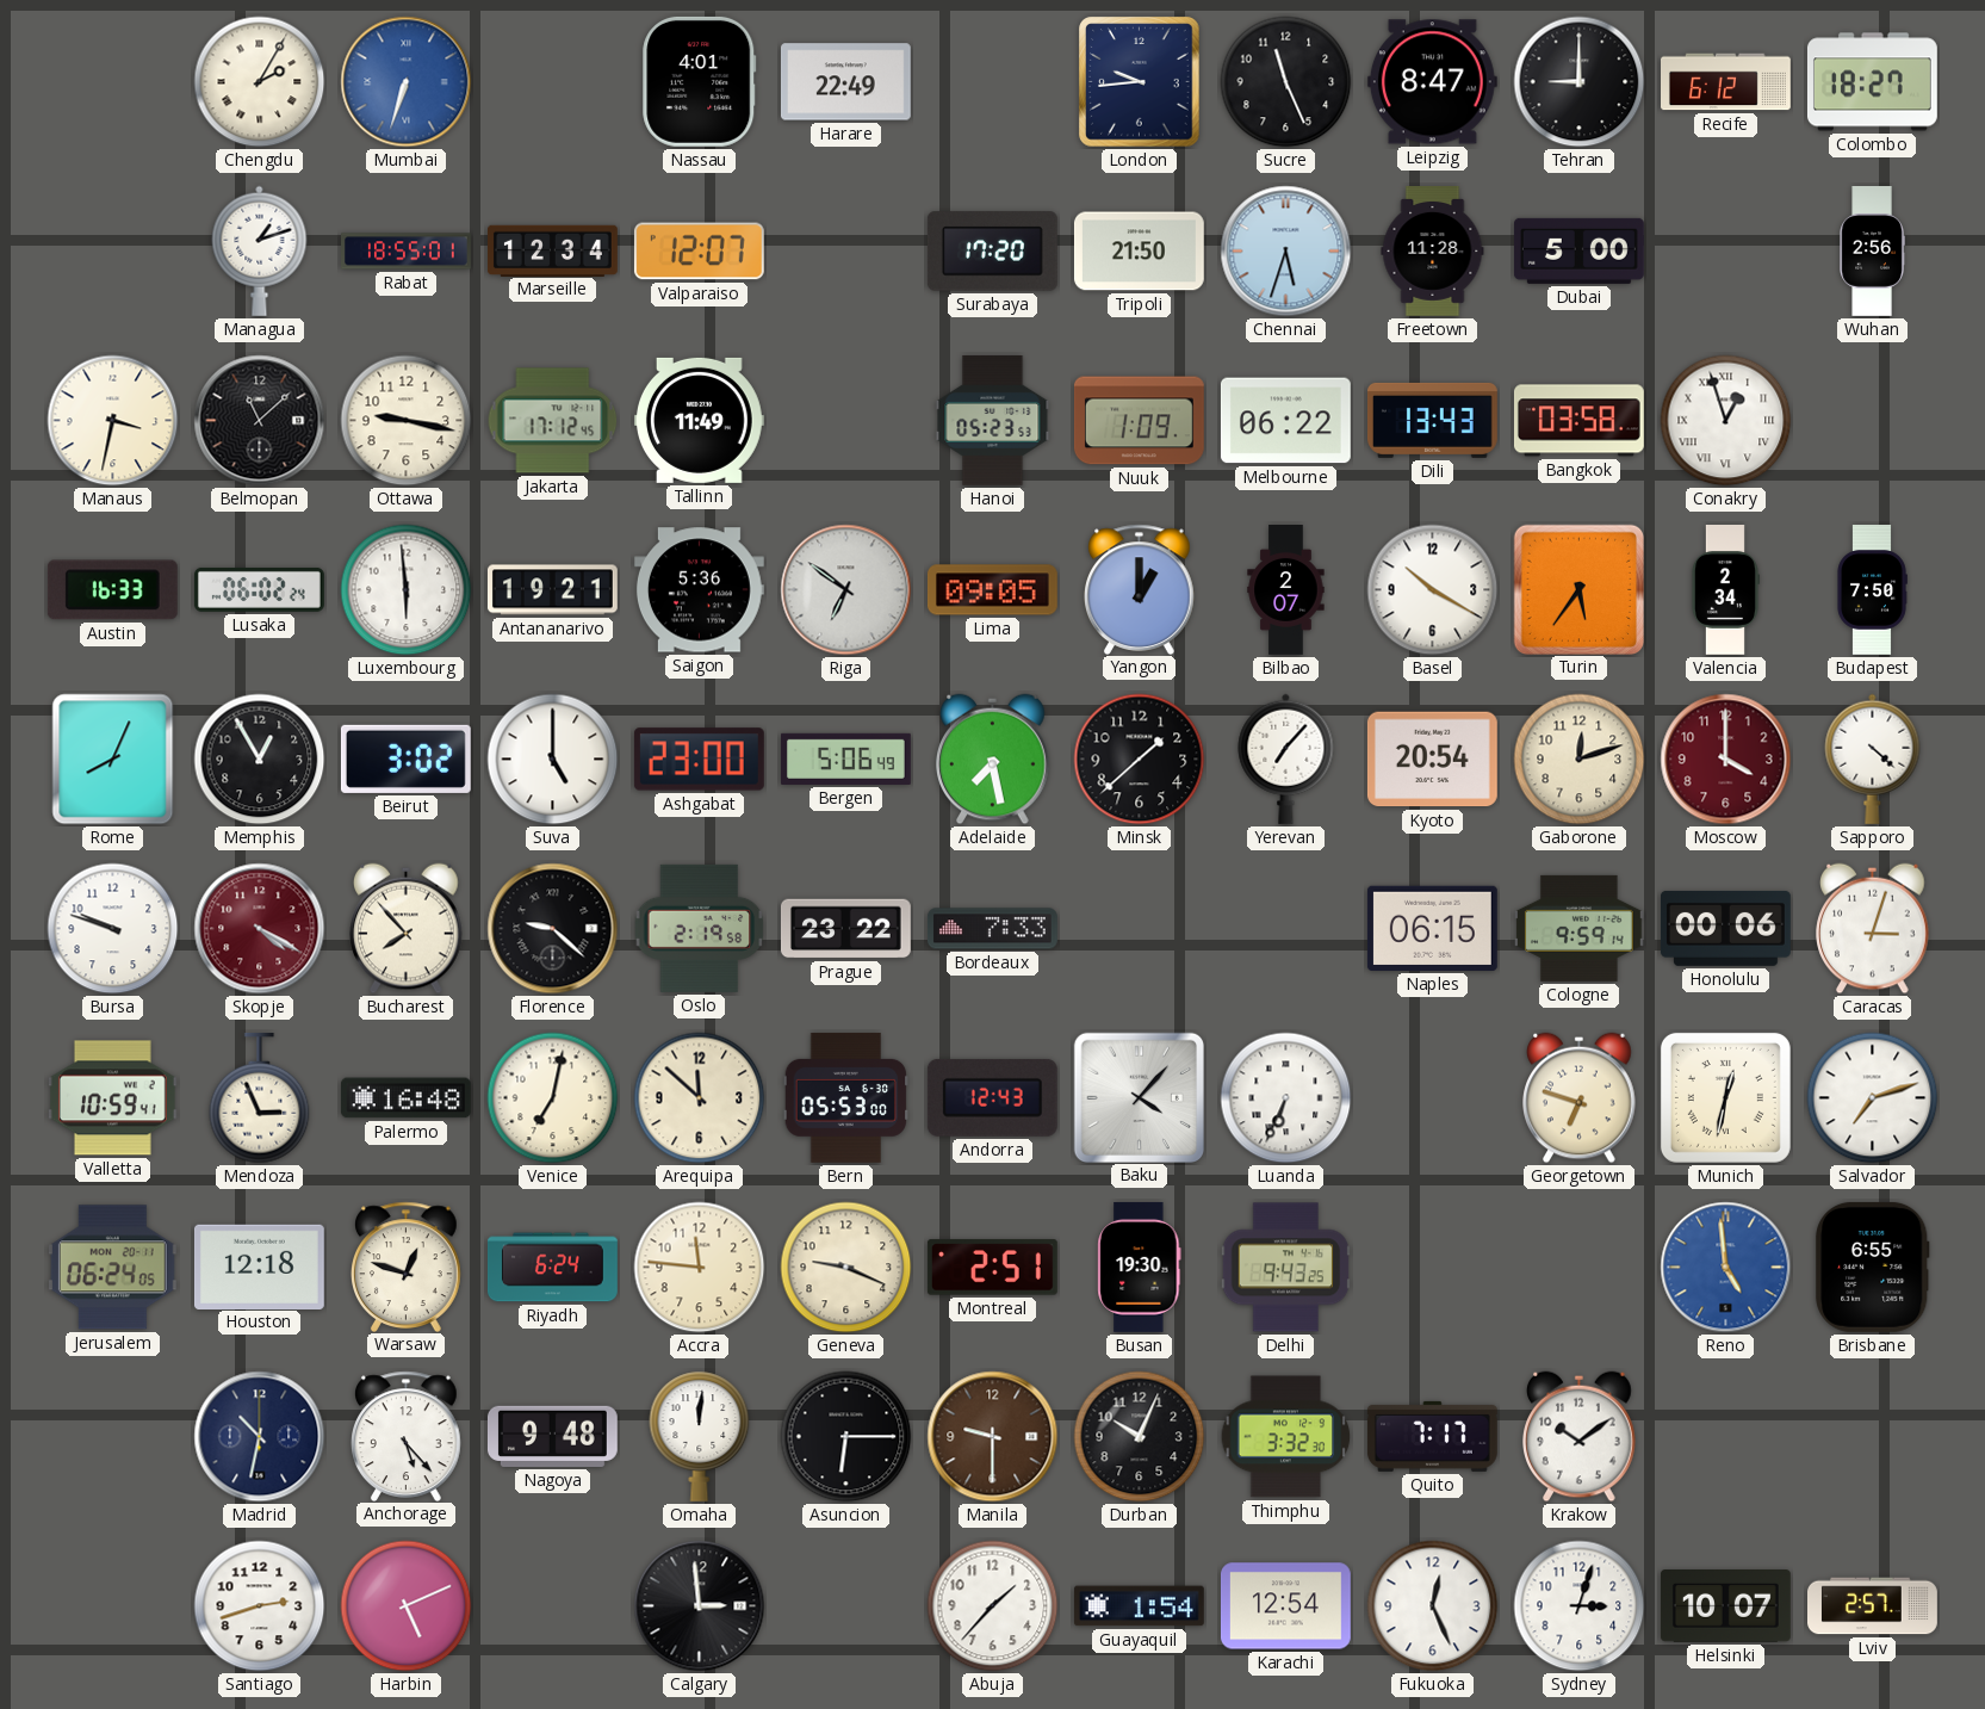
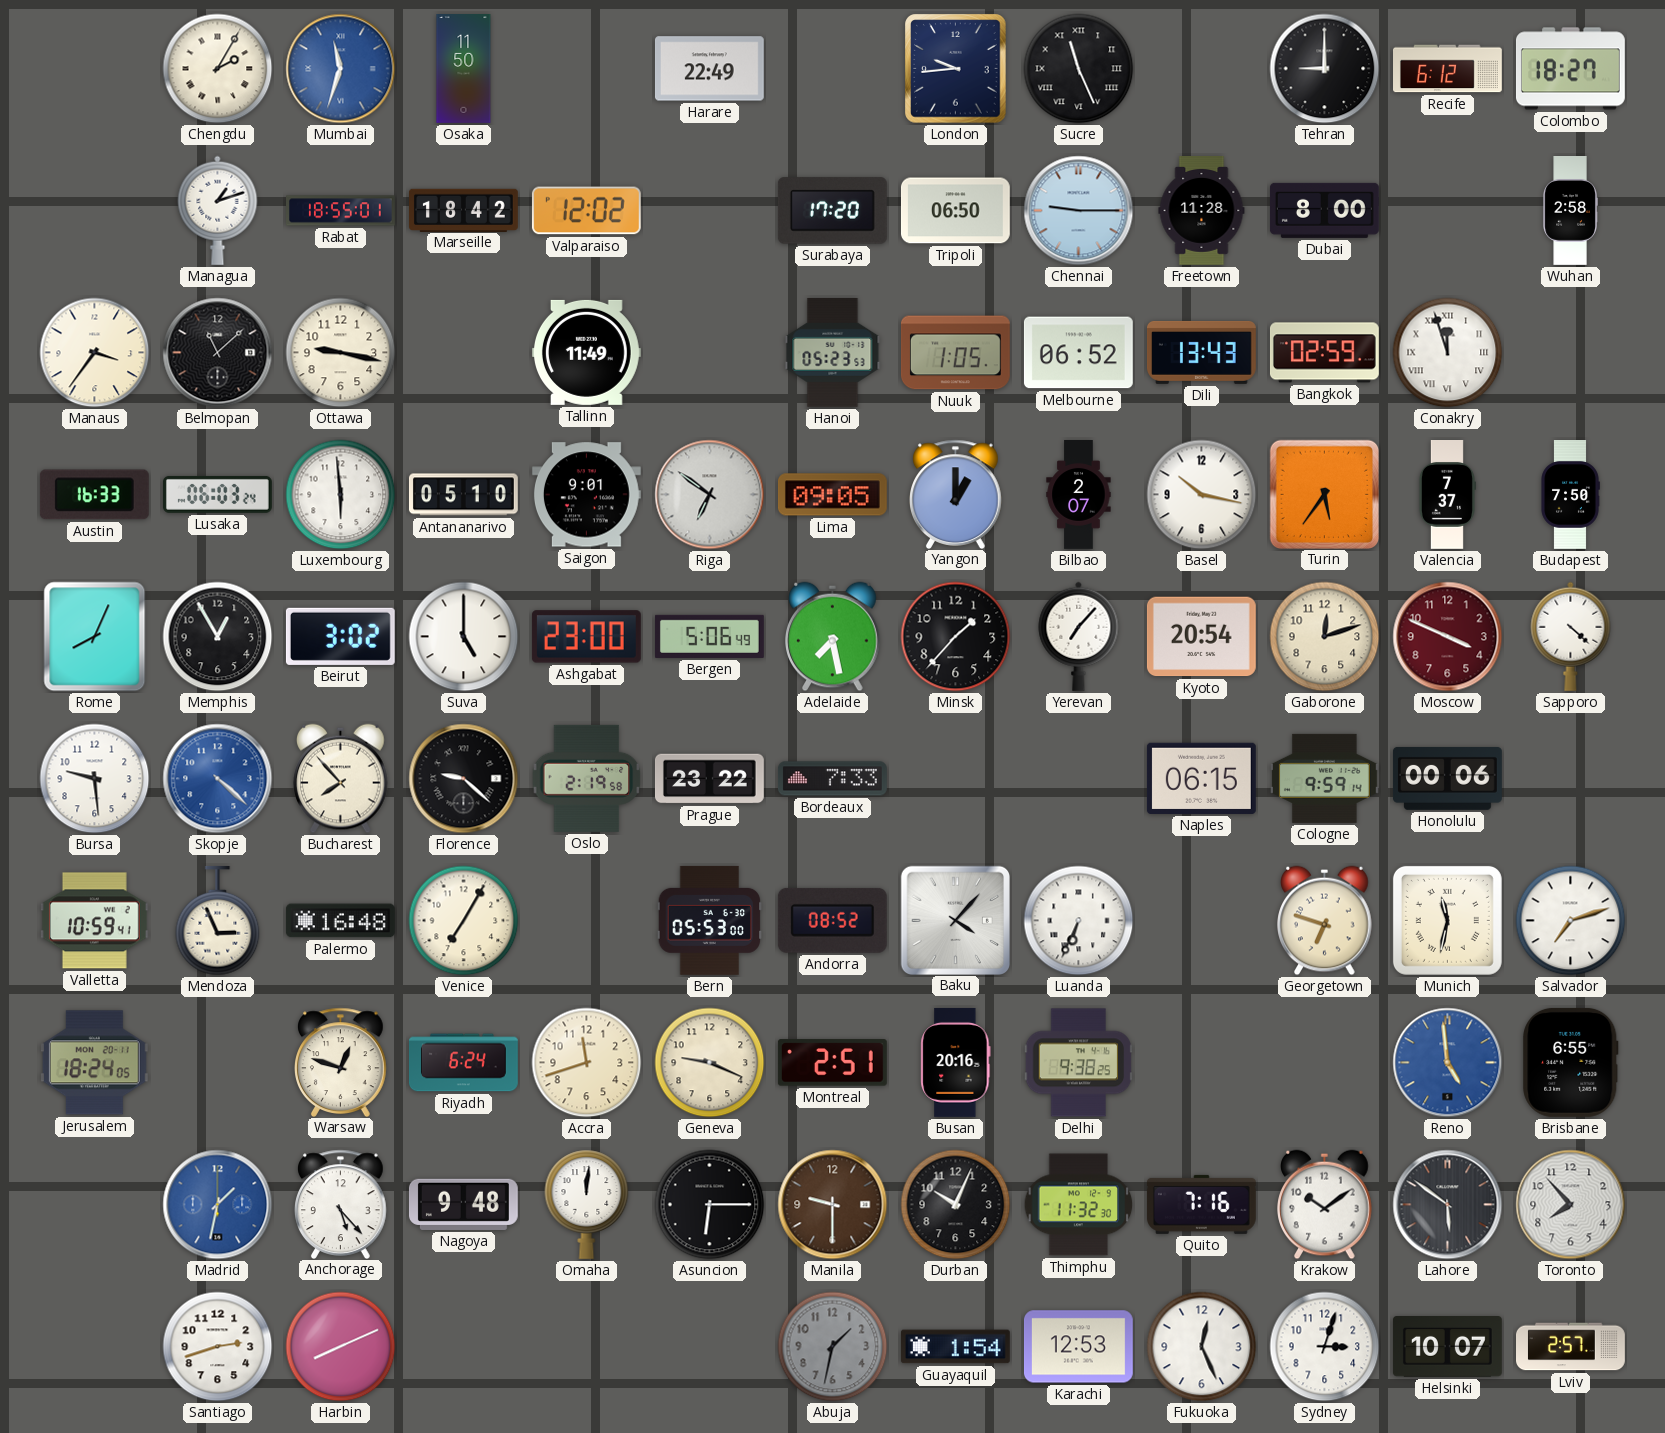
Mumbai: 6:33 -> 11:33
Osaka: none -> 11:50
Nassau: 4:01 -> none
Sucre numerals: Arabic -> Roman
Leipzig: 8:47 -> none
Marseille: 12:34 -> 18:42
Valparaiso: 12:07 -> 12:02
Tripoli: 21:50 -> 06:50
Chennai: 5:33 -> 9:15
Dubai: 5:00 -> 8:00
Wuhan: 2:56 -> 2:58
Manaus: 3:32 -> 3:36
Jakarta: 17:12 -> none
Nuuk: 1:09 -> 1:05
Melbourne: 06:22 -> 06:52
Bangkok: 03:58 -> 02:59
Conakry: 12:57 -> 11:57
Lusaka: 06:02 -> 06:03
Antananarivo: 19:21 -> 05:10
Saigon: 5:36 -> 9:01
Basel: 10:20 -> 10:17
Valencia: 2:34 -> 7:37
Minsk: 1:38 -> 1:37
Moscow: 4:00 -> 3:49
Bursa: 9:48 -> 9:29
Skopje: 4:20 -> 4:22
Skopje dial: burgundy -> blue
Caracas: 3:03 -> none
Venice: 7:02 -> 7:05
Arequipa: 11:52 -> none
Andorra: 12:43 -> 08:52
Munich: 12:32 -> 11:32
Jerusalem: 06:24 -> 18:24
Houston: 12:18 -> none
Accra: 11:46 -> 11:42
Busan: 19:30 -> 20:16
Delhi: 9:43 -> 9:38
Madrid: 10:32 -> 1:32
Madrid dial: navy -> blue
Thimphu: 3:32 -> 11:32
Quito: 7:17 -> 7:16
Lahore: none -> 5:51
Toronto: none -> 7:53
Harbin: 5:11 -> 8:11
Calgary: 2:59 -> none
Abuja: 1:37 -> 1:32
Abuja dial: white -> grey
Karachi: 12:54 -> 12:53
